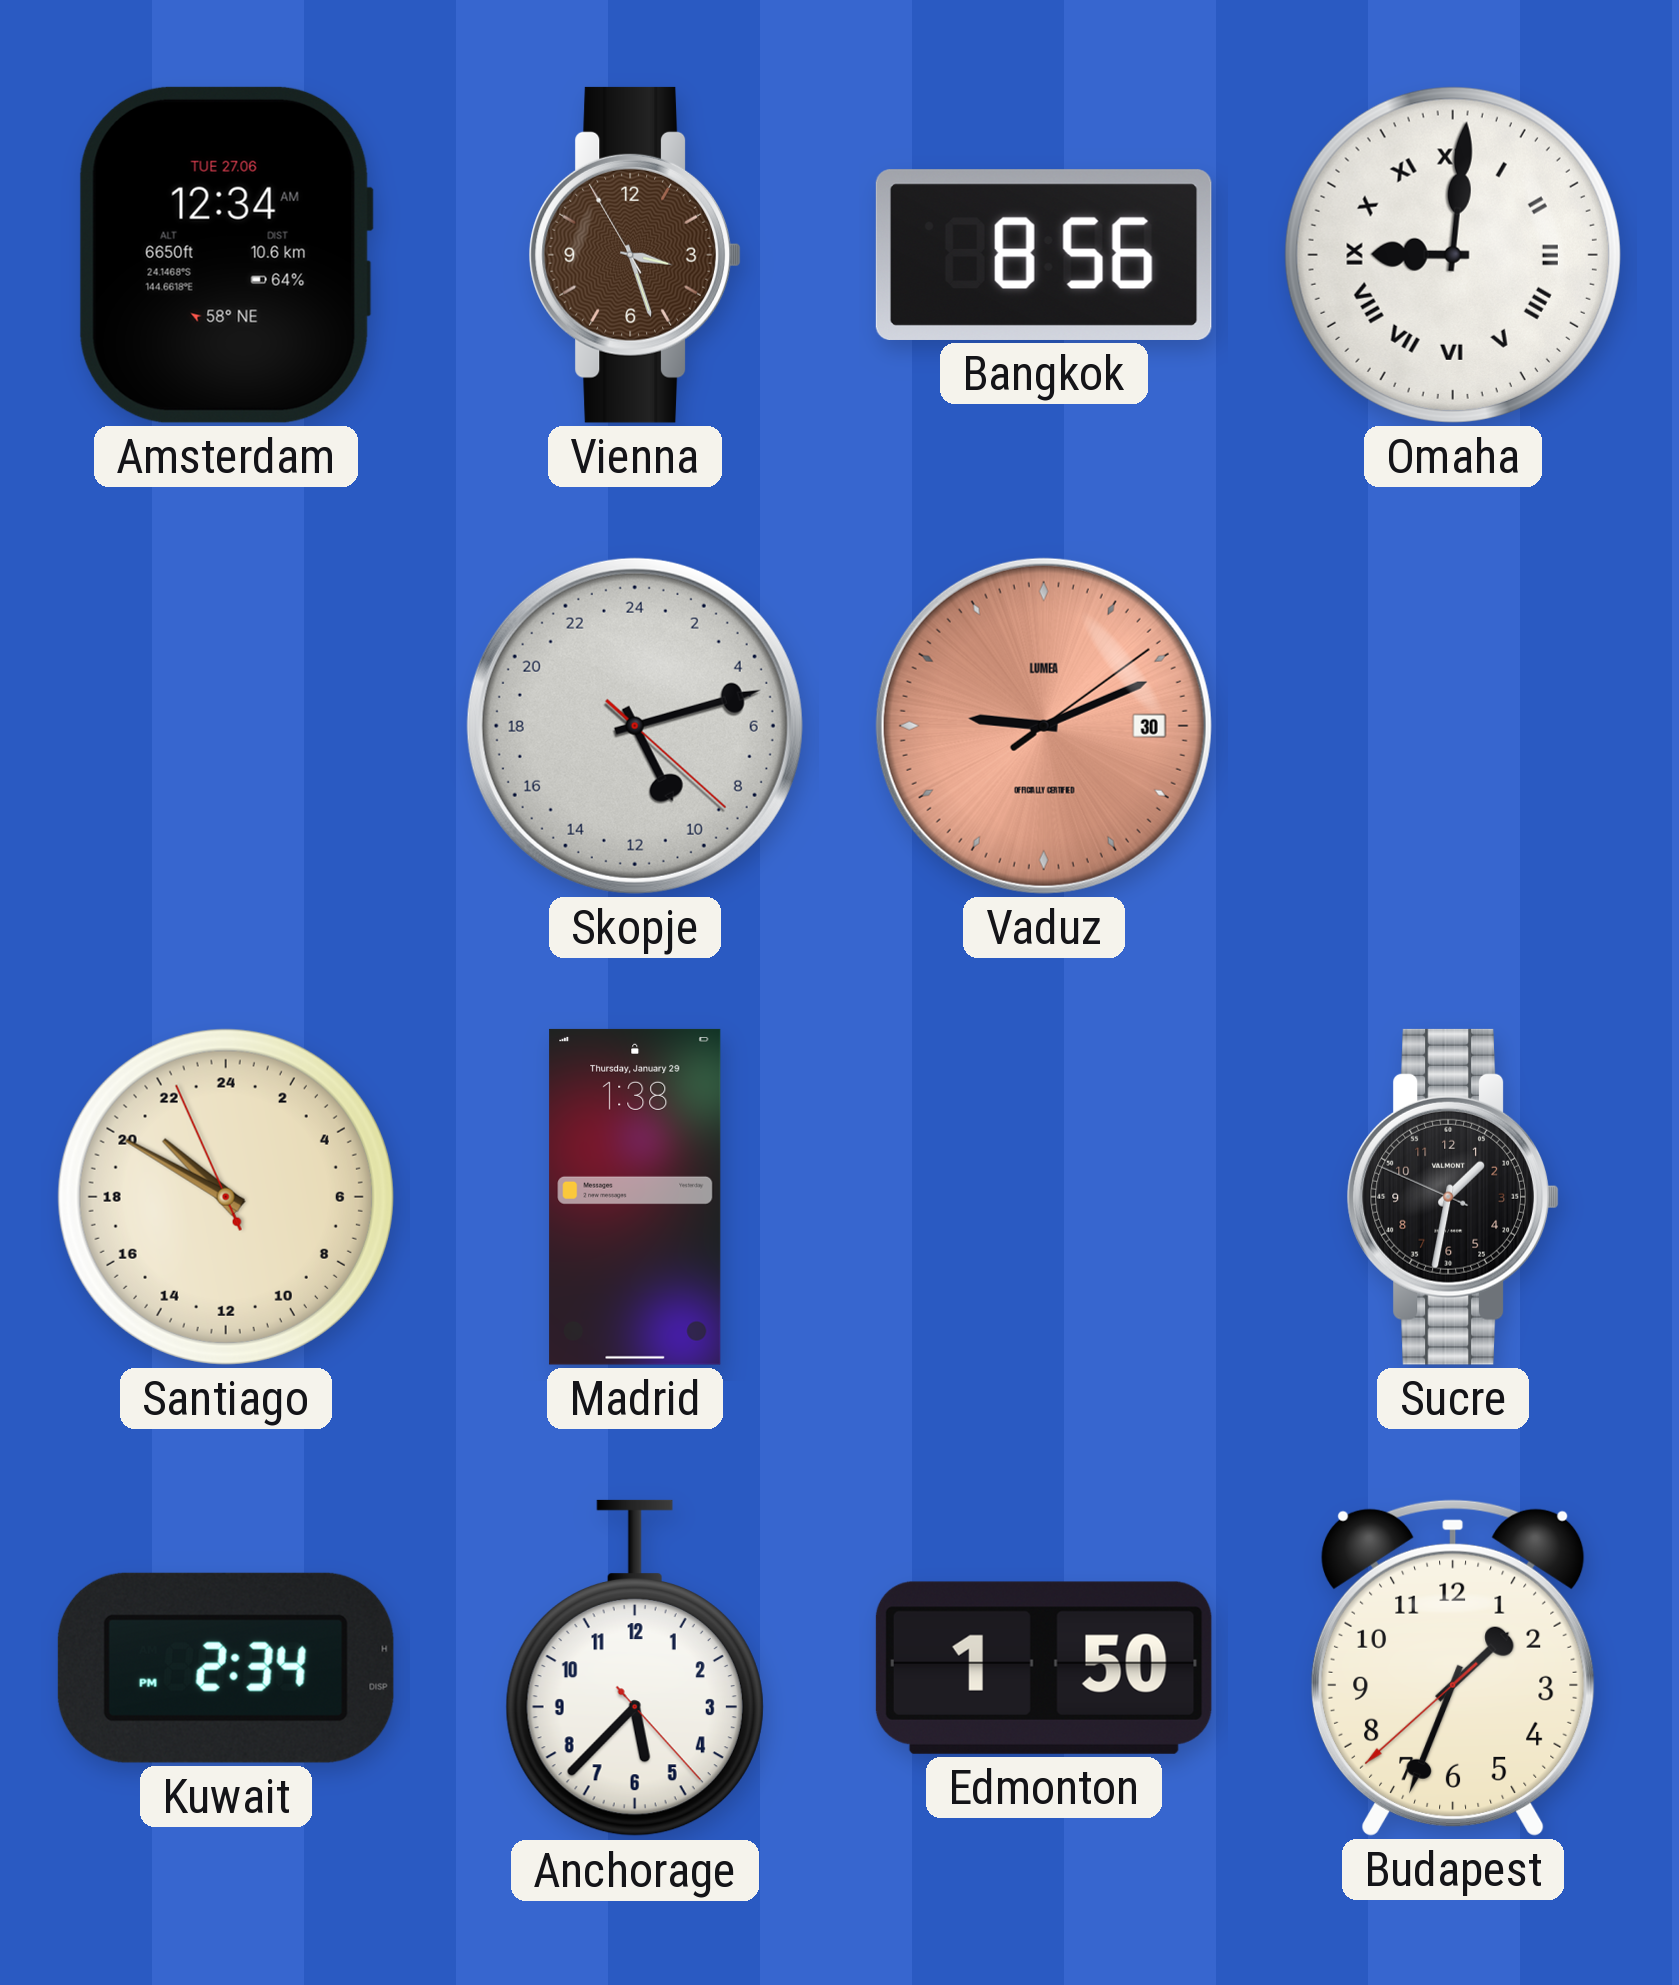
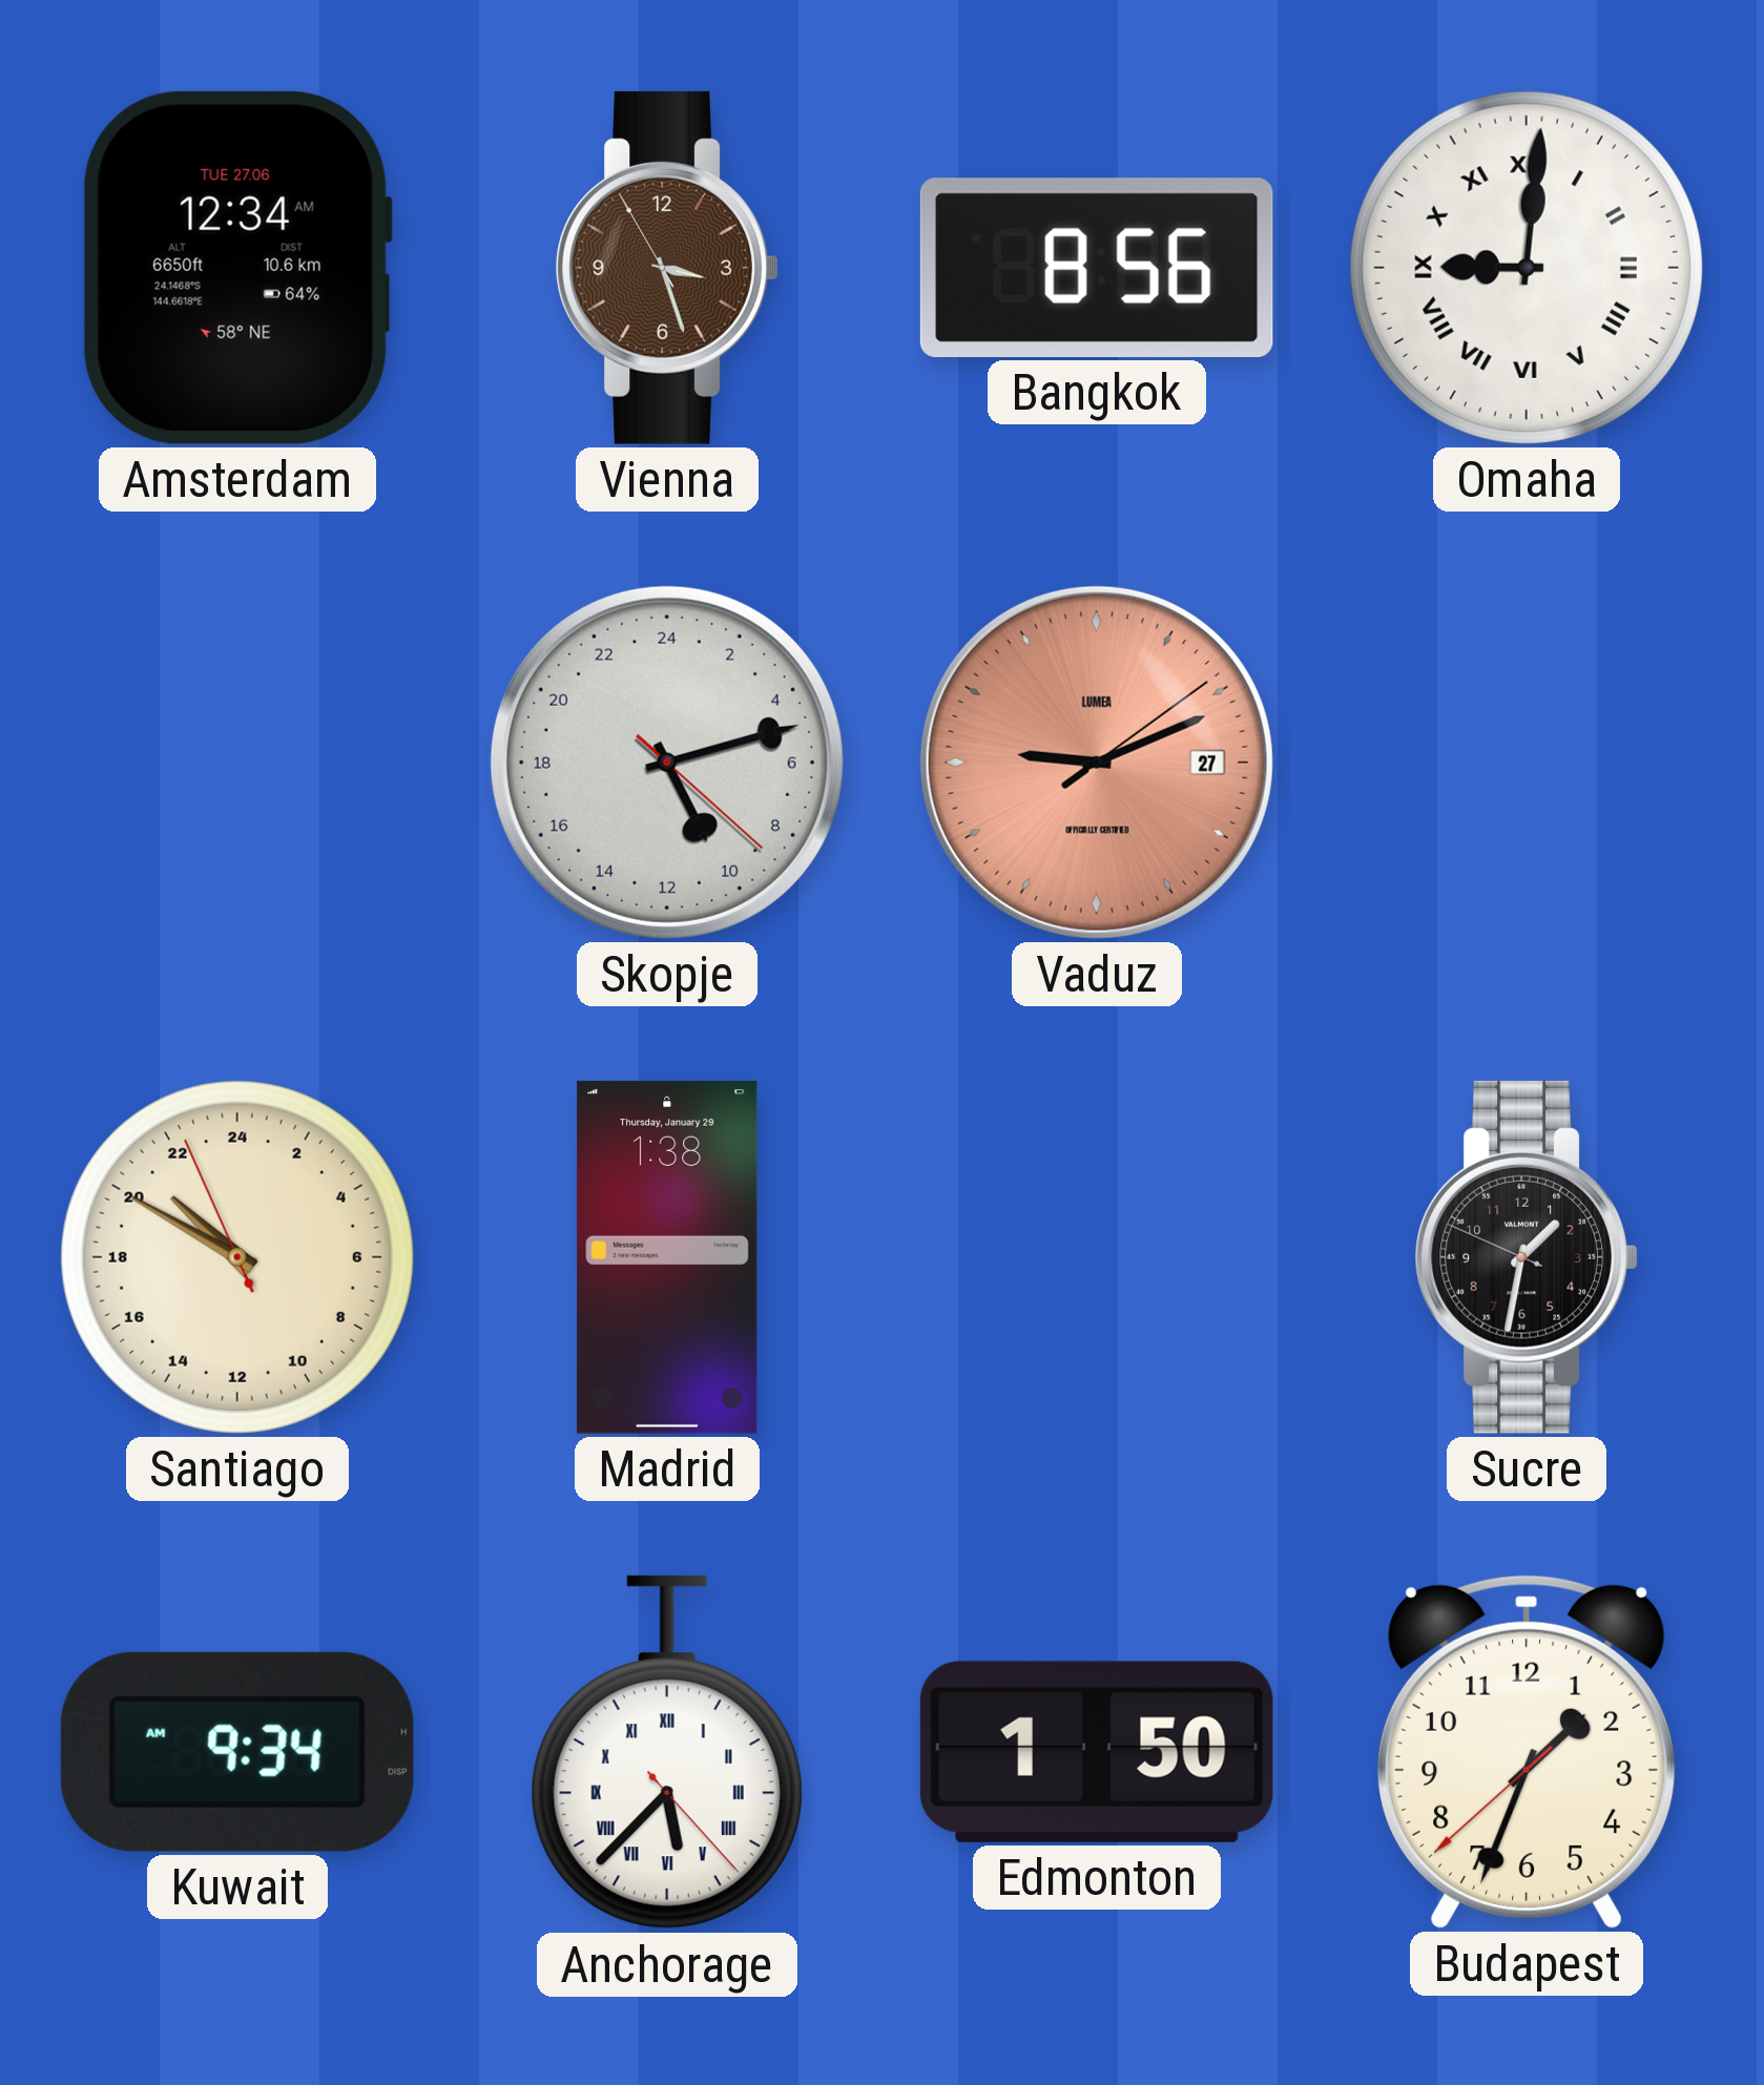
Vaduz date: 30 -> 27
Kuwait: 2:34 -> 9:34
Anchorage numerals: Arabic -> Roman
